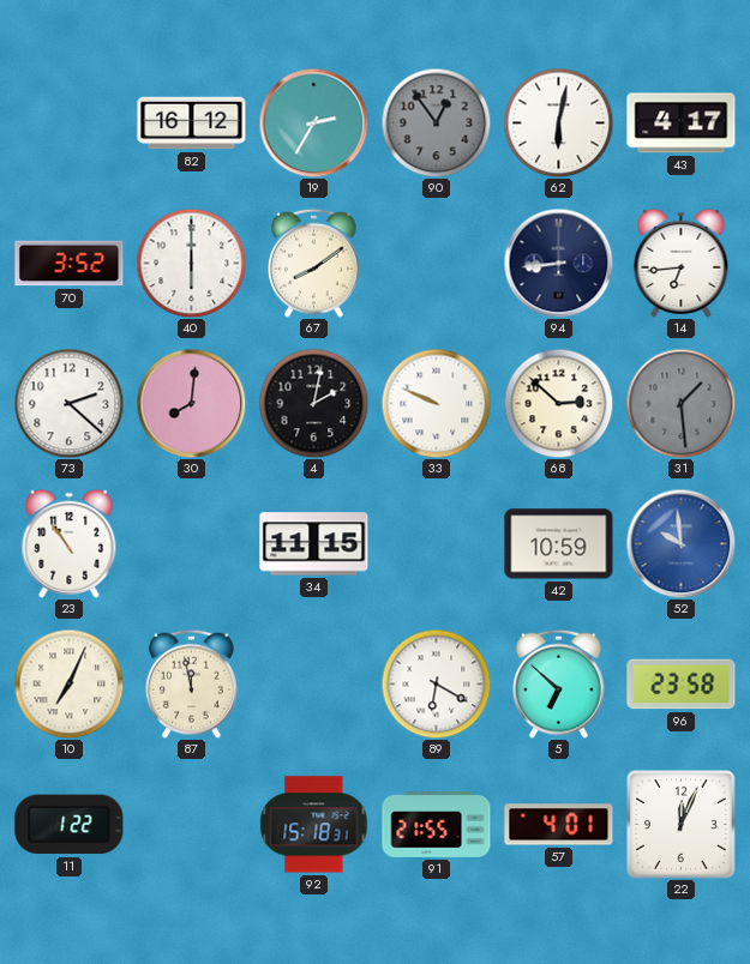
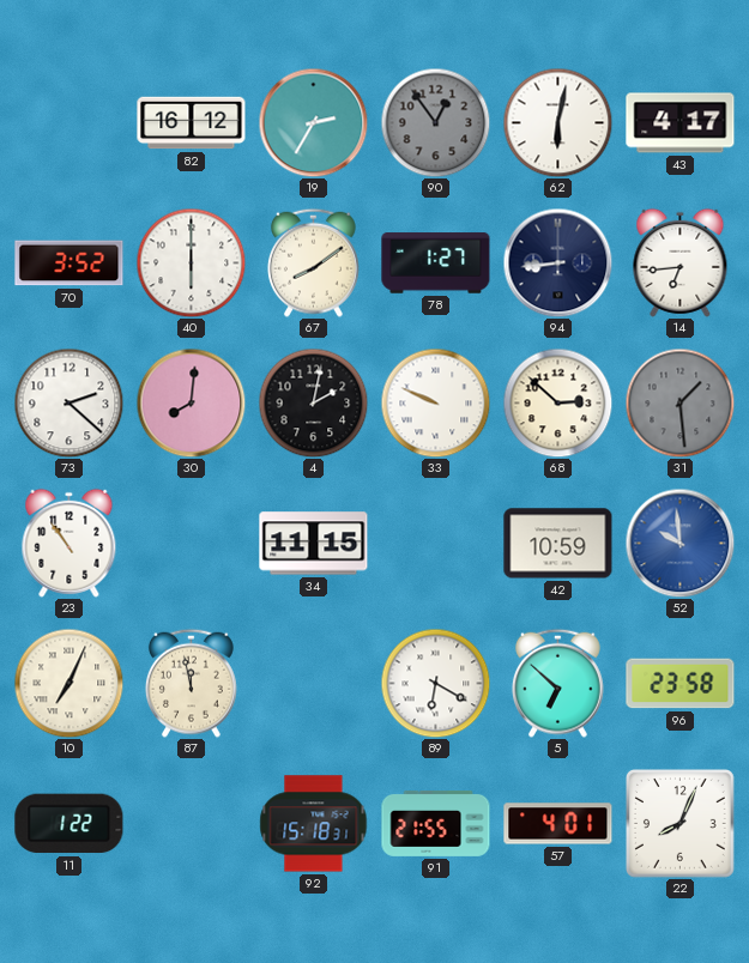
78: none -> 1:27
22: 12:04 -> 8:04
